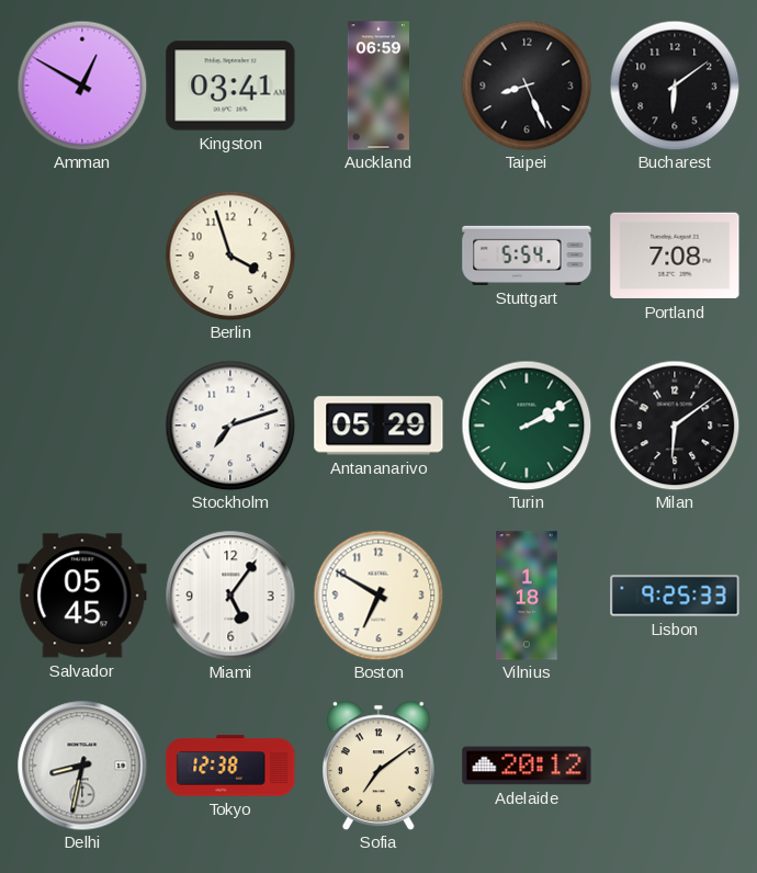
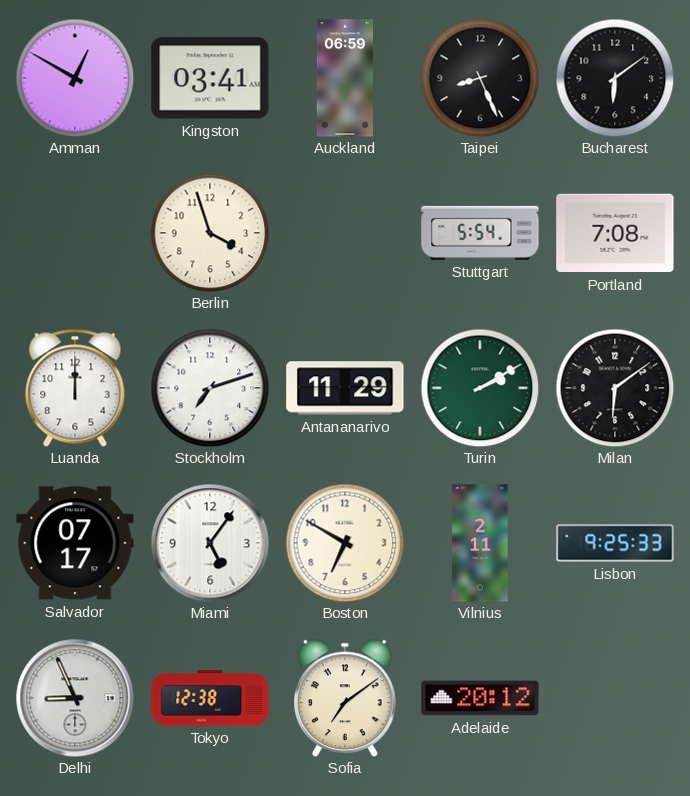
Luanda: none -> 12:00
Antananarivo: 05:29 -> 11:29
Salvador: 05:45 -> 07:17
Vilnius: 1:18 -> 2:11
Delhi: 8:32 -> 8:56
